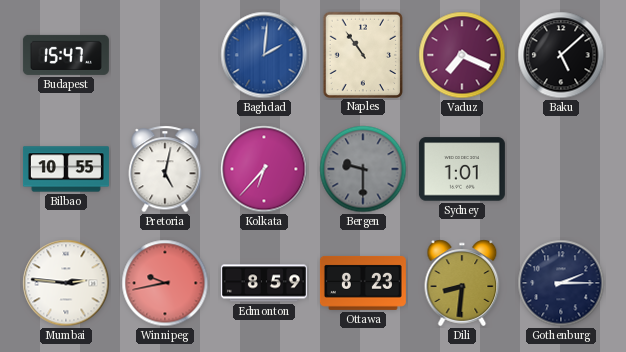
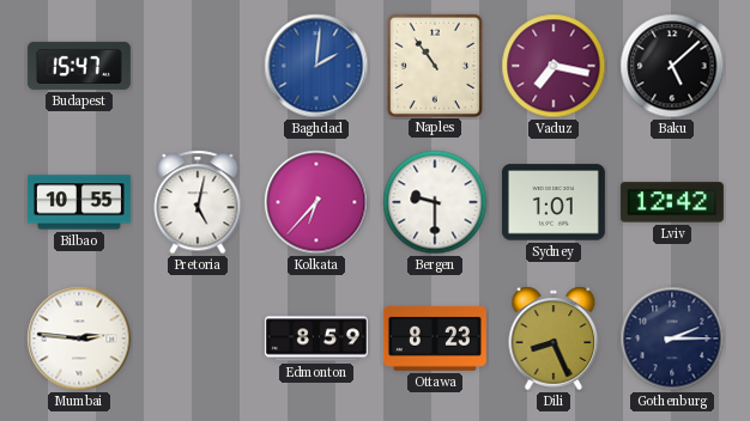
Vaduz: 7:19 -> 7:17
Bergen dial: grey -> white
Lviv: none -> 12:42
Winnipeg: 9:43 -> none
Dili: 8:31 -> 8:26
